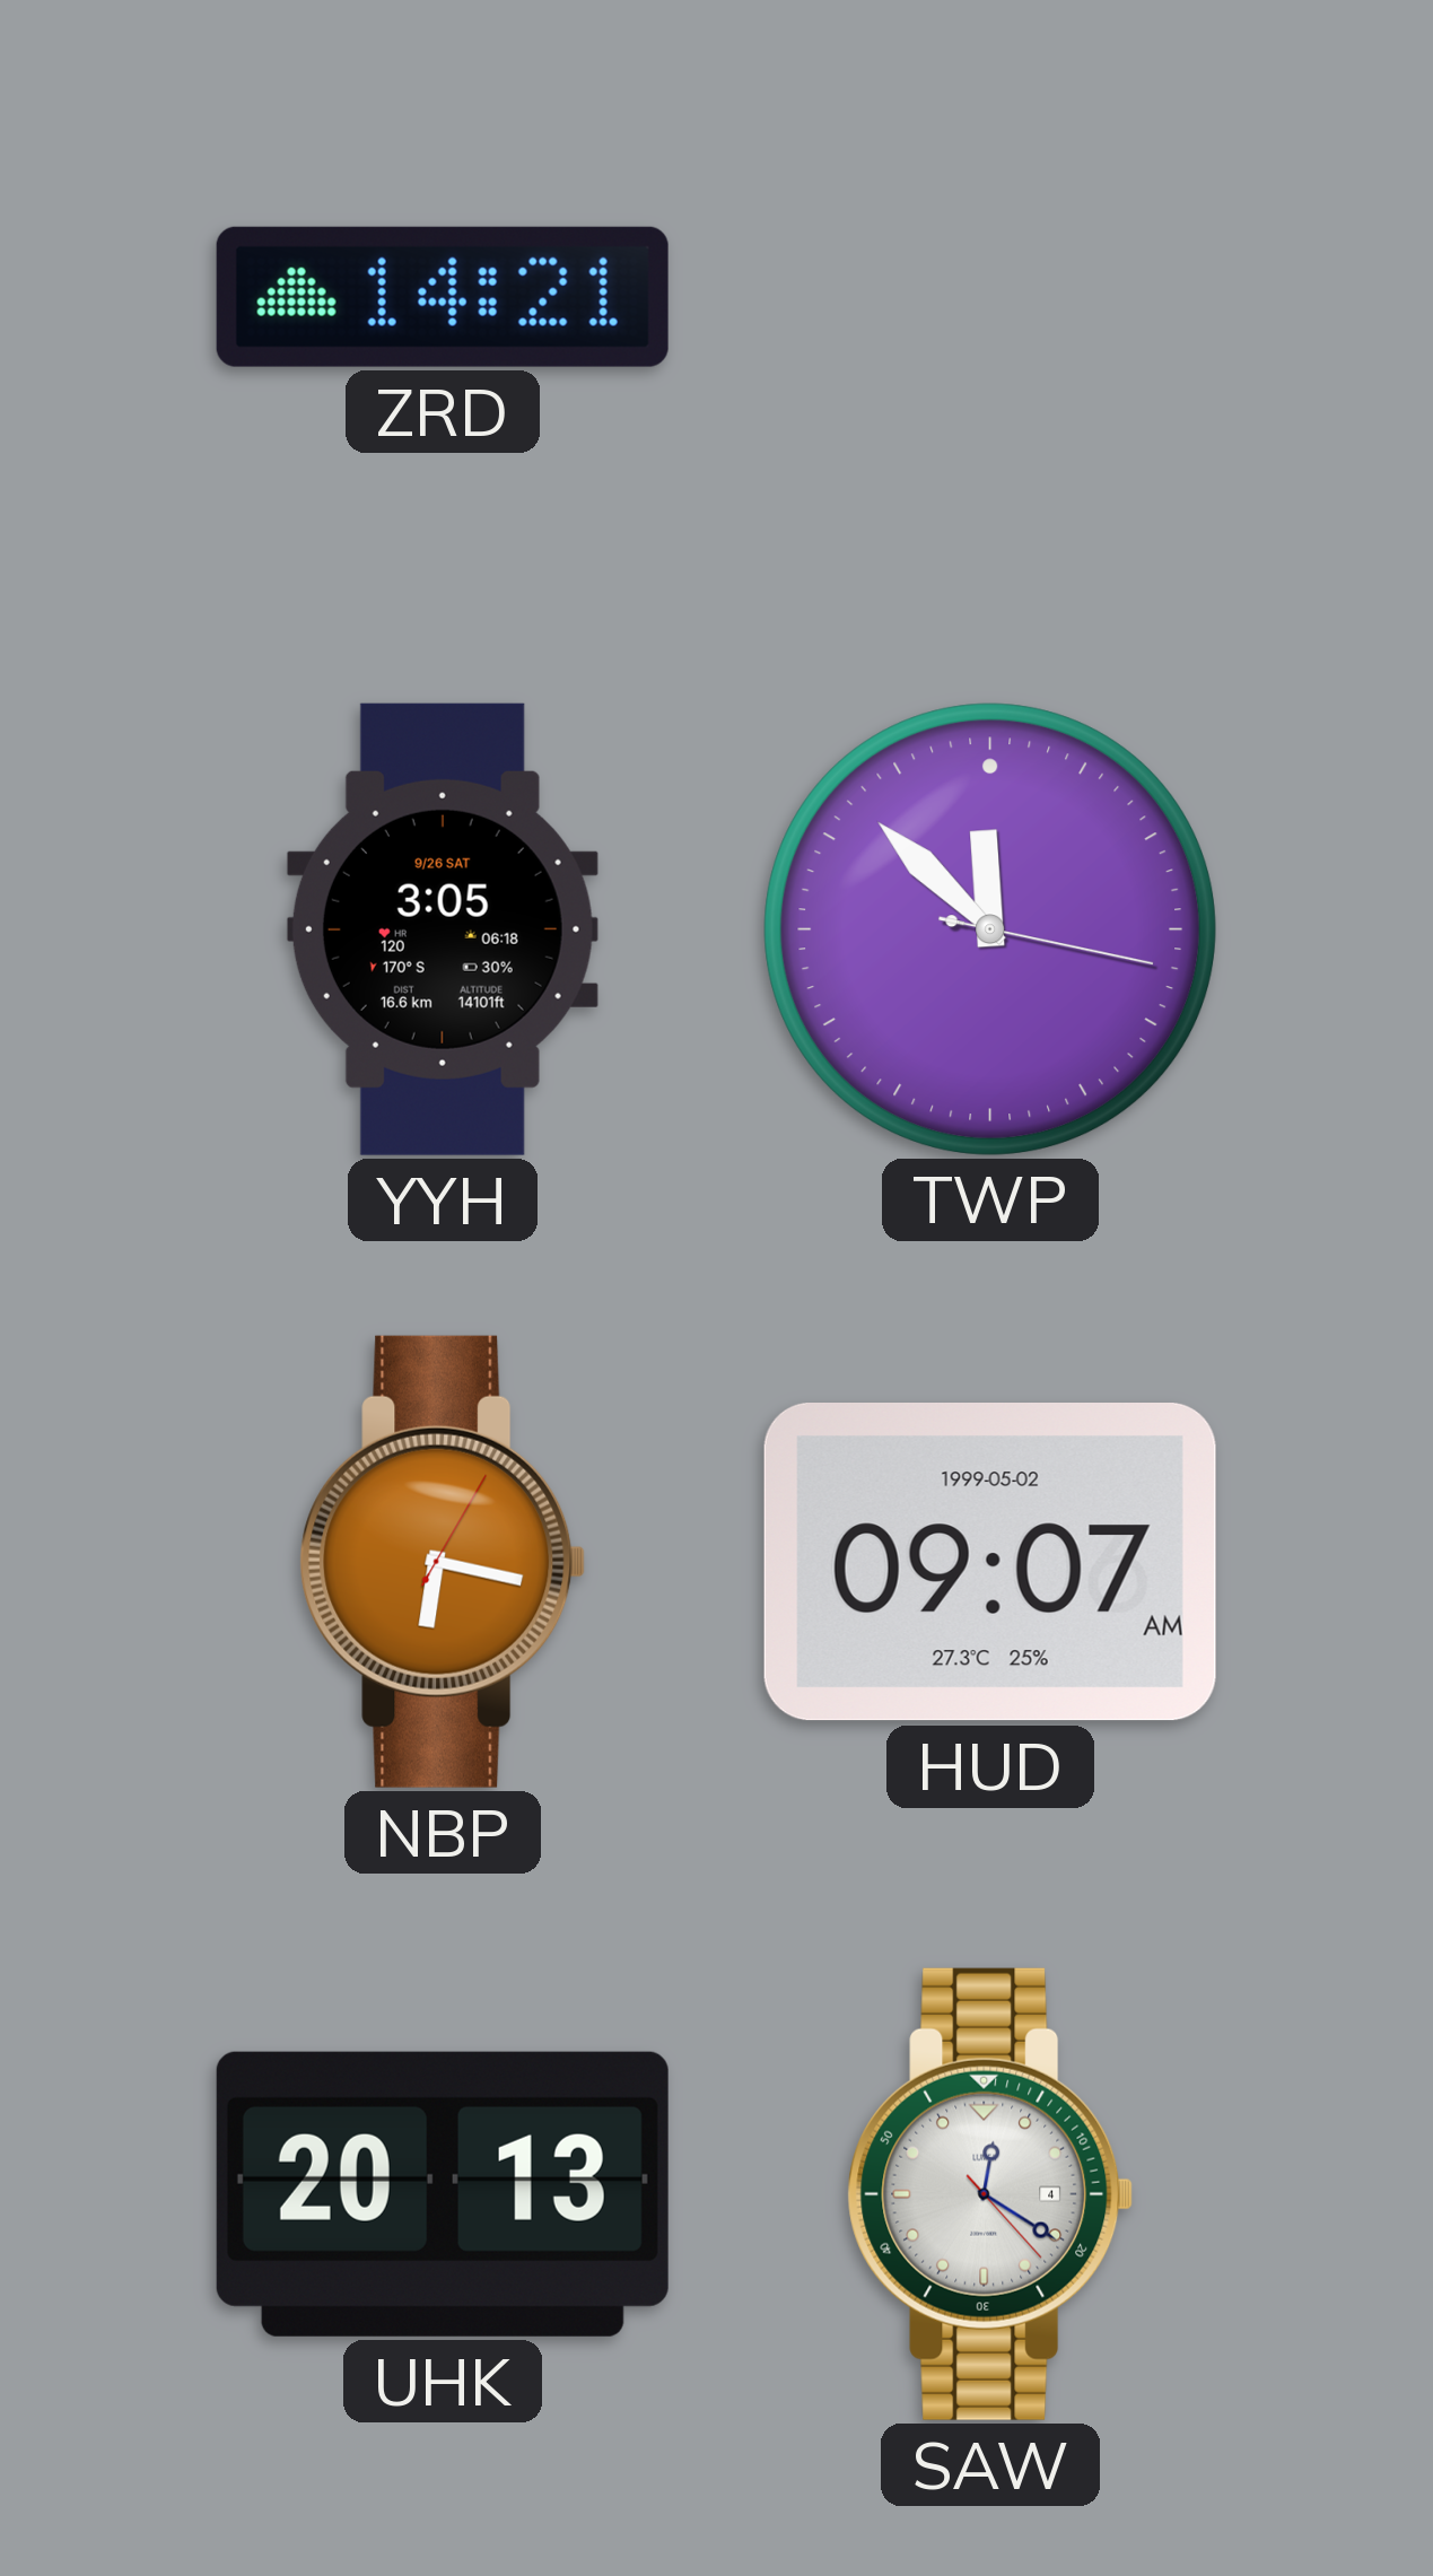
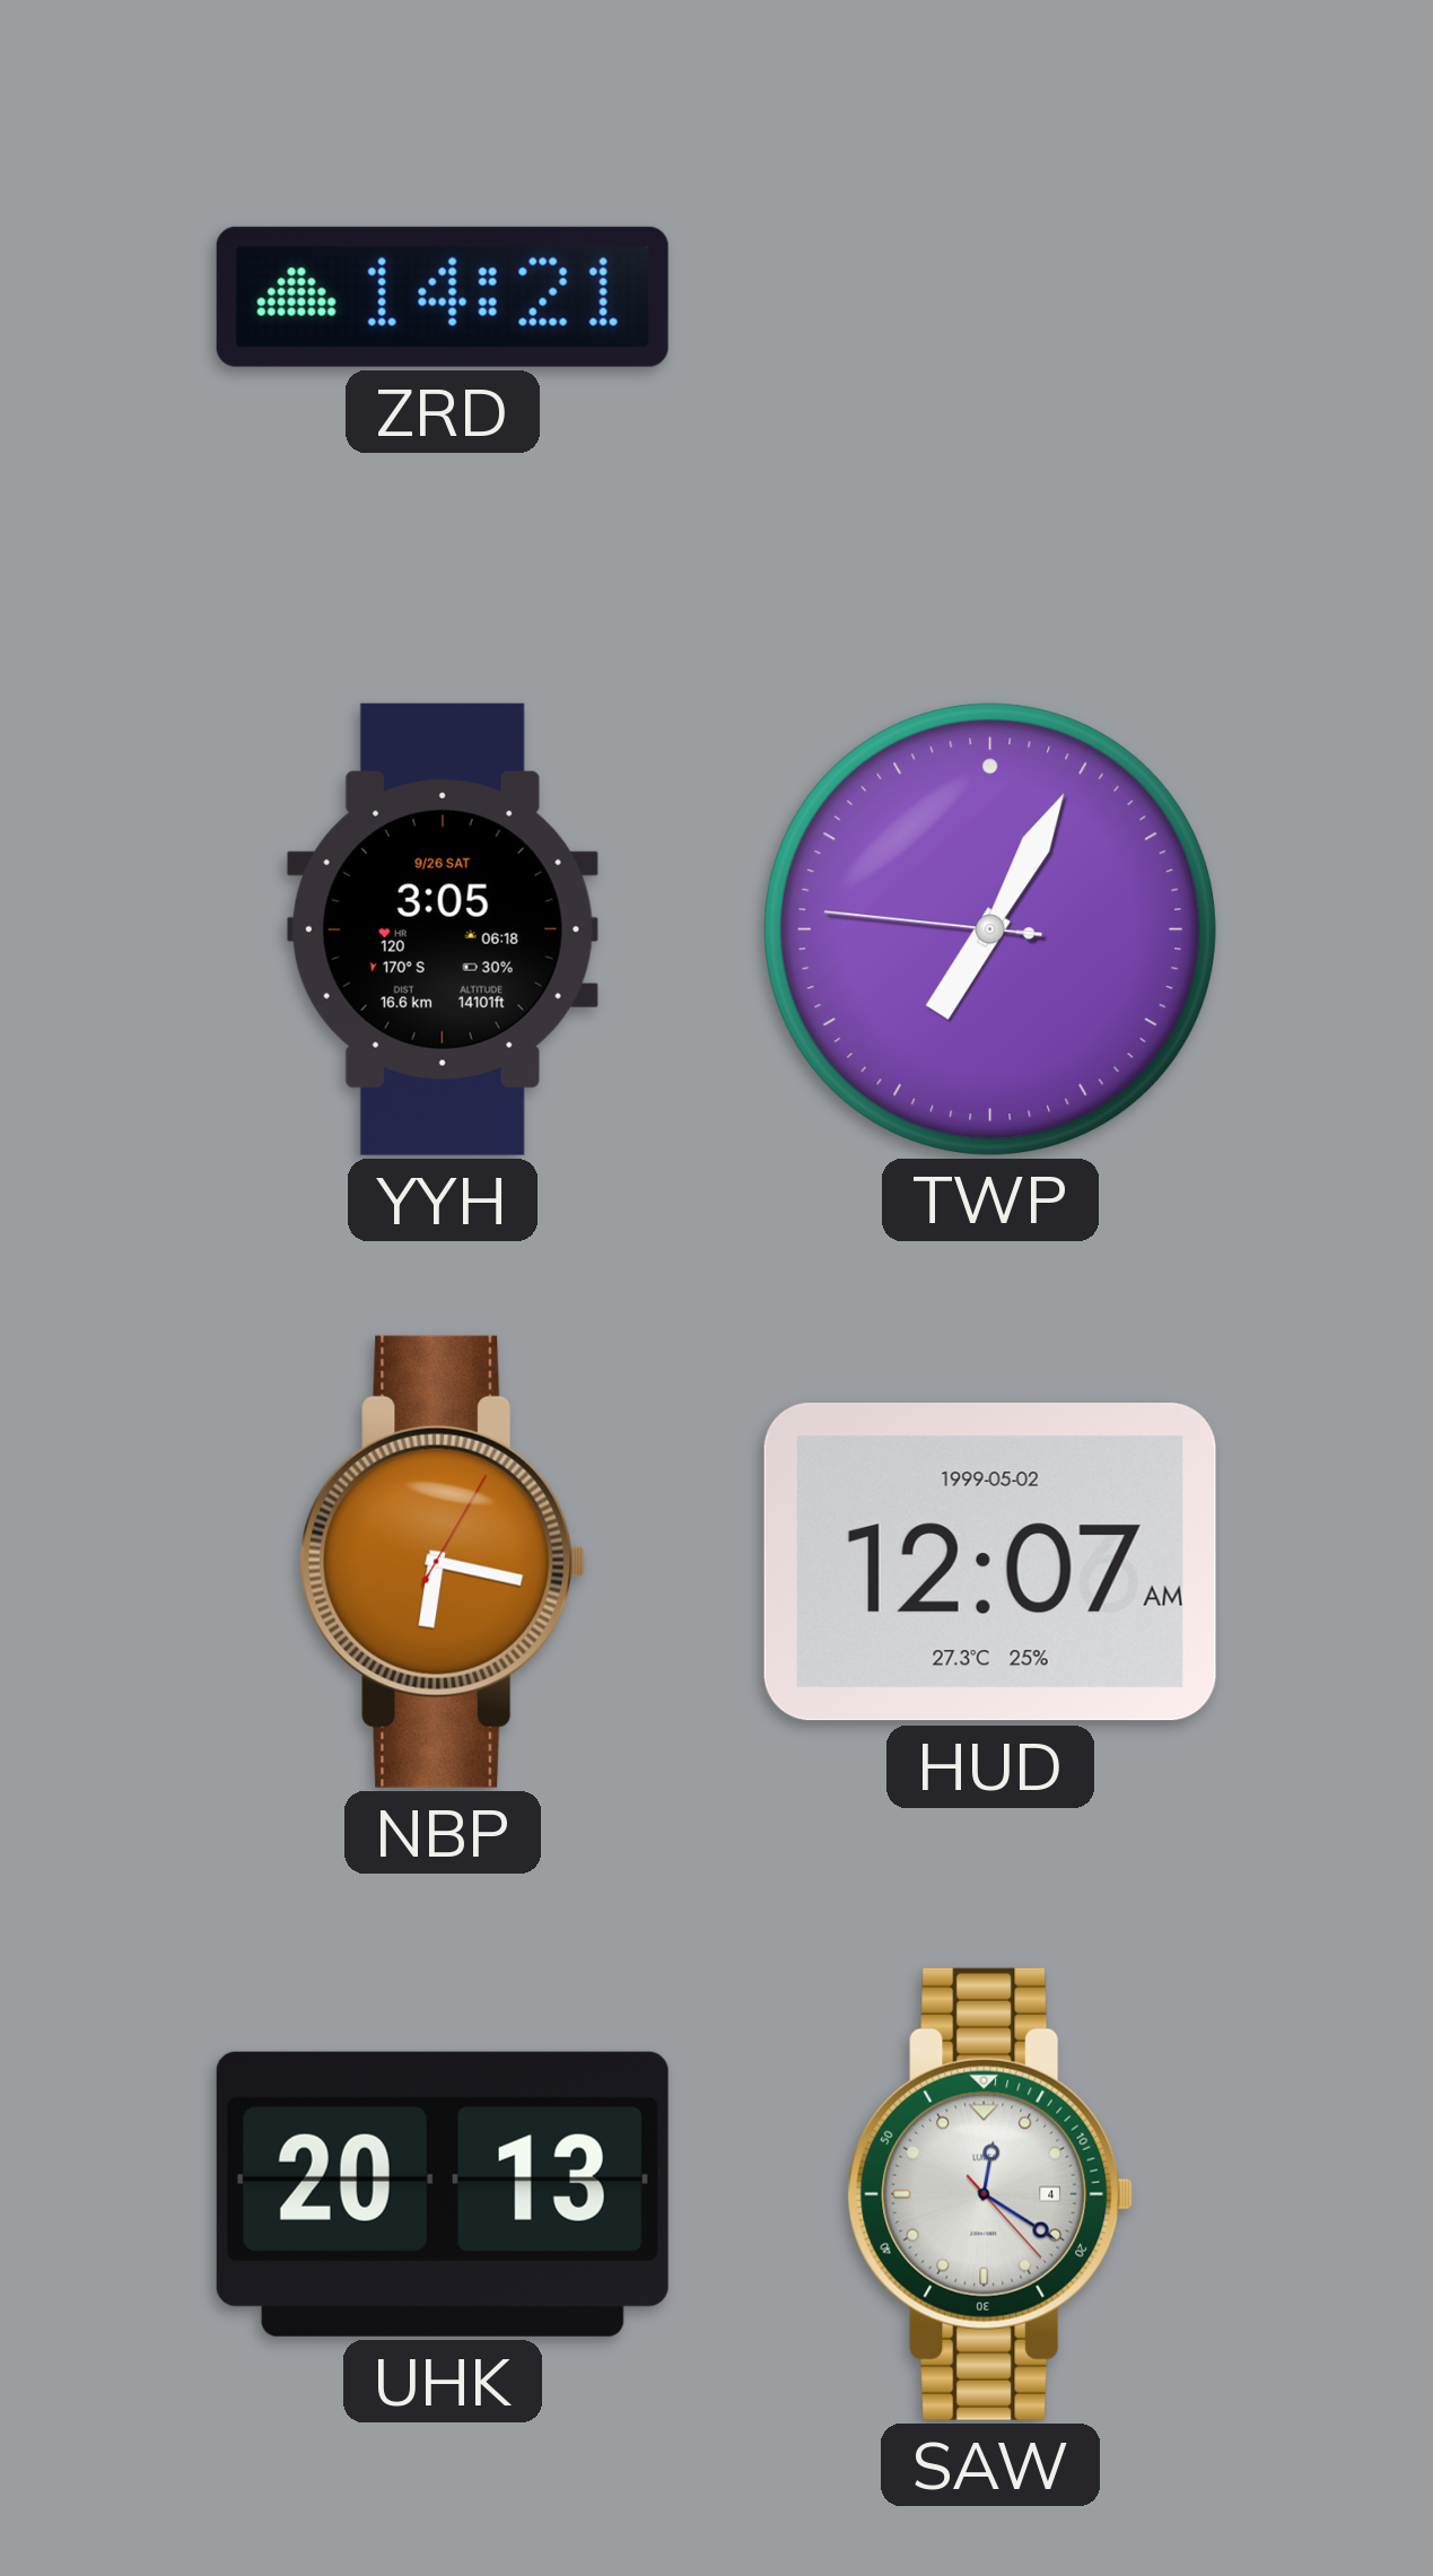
TWP: 11:52 -> 7:04
HUD: 09:07 -> 12:07
